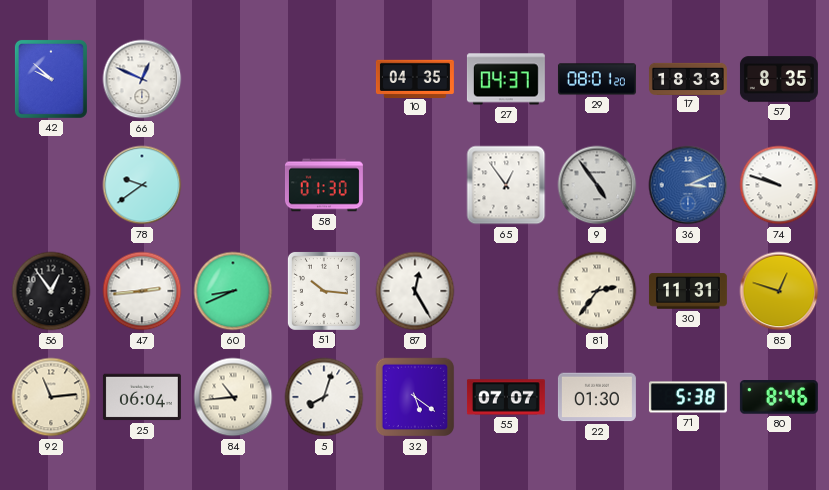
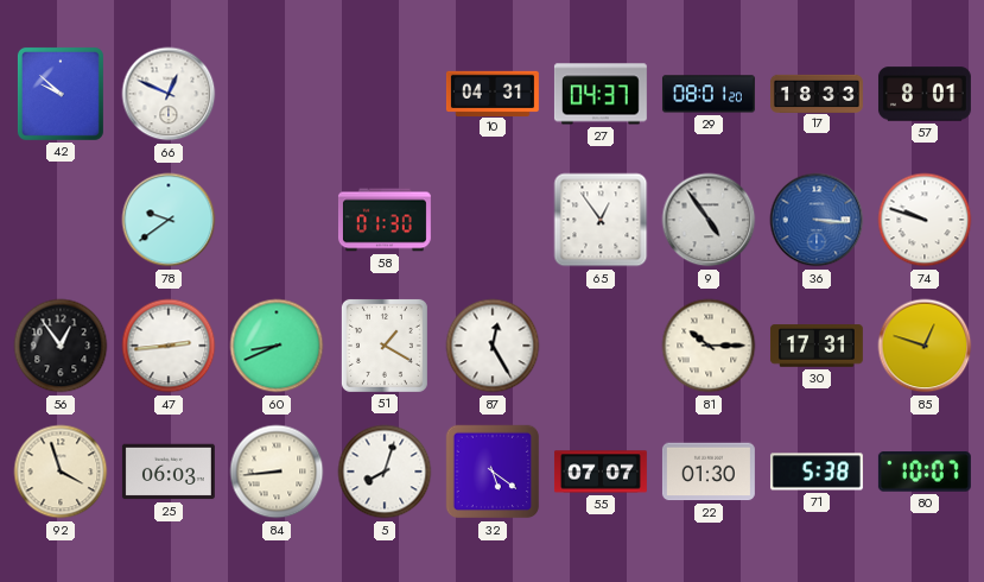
10: 04:35 -> 04:31
57: 8:35 -> 8:01
36: 3:11 -> 3:16
51: 10:16 -> 1:20
81: 2:36 -> 10:15
30: 11:31 -> 17:31
92: 11:14 -> 3:57
25: 06:04 -> 06:03
84: 10:44 -> 8:44
80: 8:46 -> 10:07
